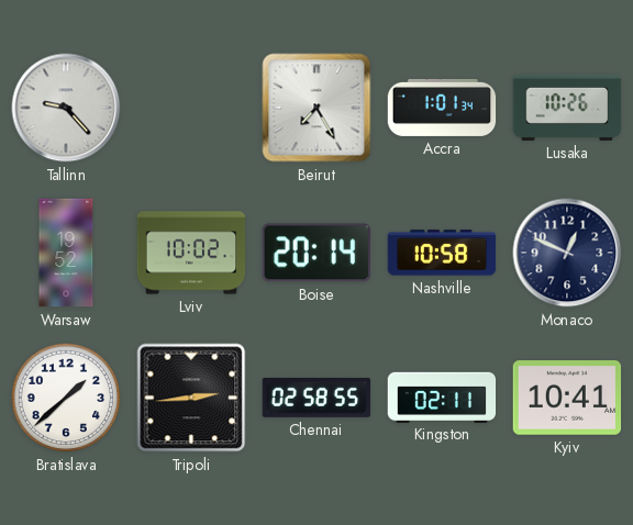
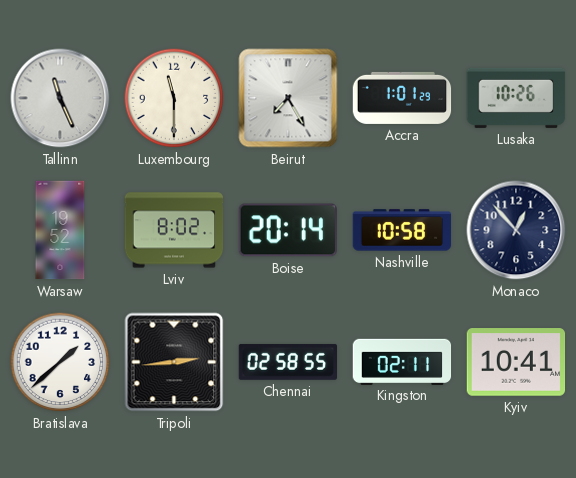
Tallinn: 9:23 -> 11:26
Luxembourg: none -> 11:30
Accra: 1:01:34 -> 1:01:29
Lviv: 10:02 -> 8:02
Monaco: 12:49 -> 12:53
